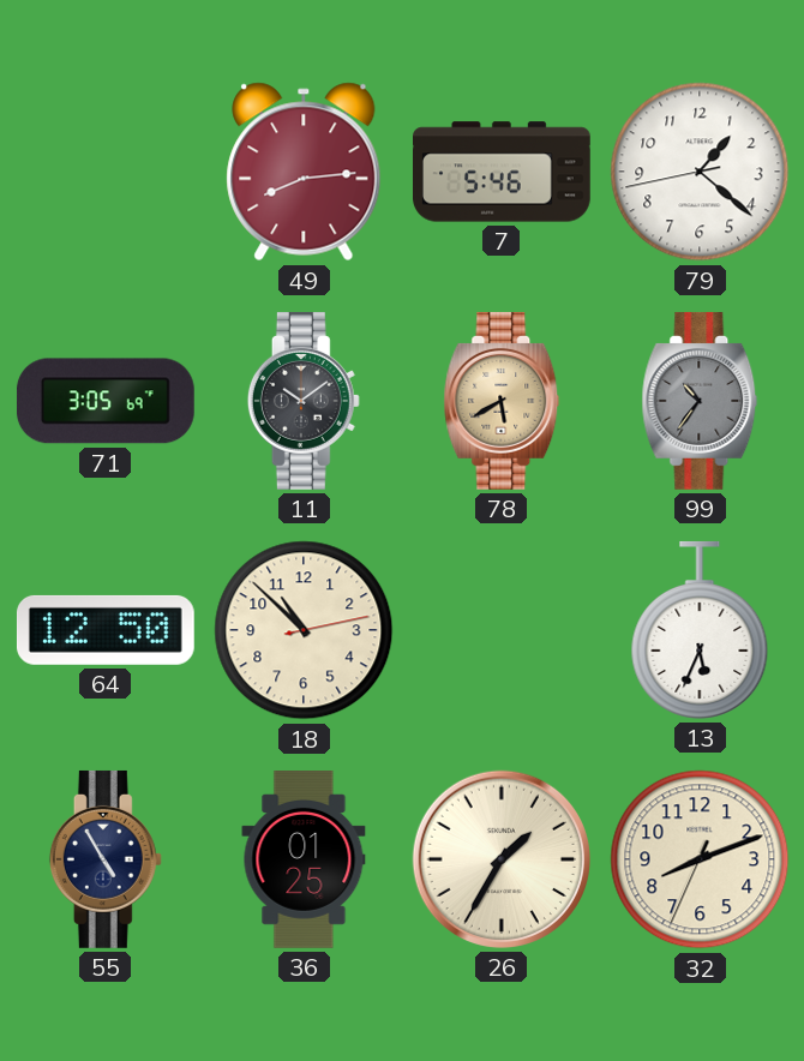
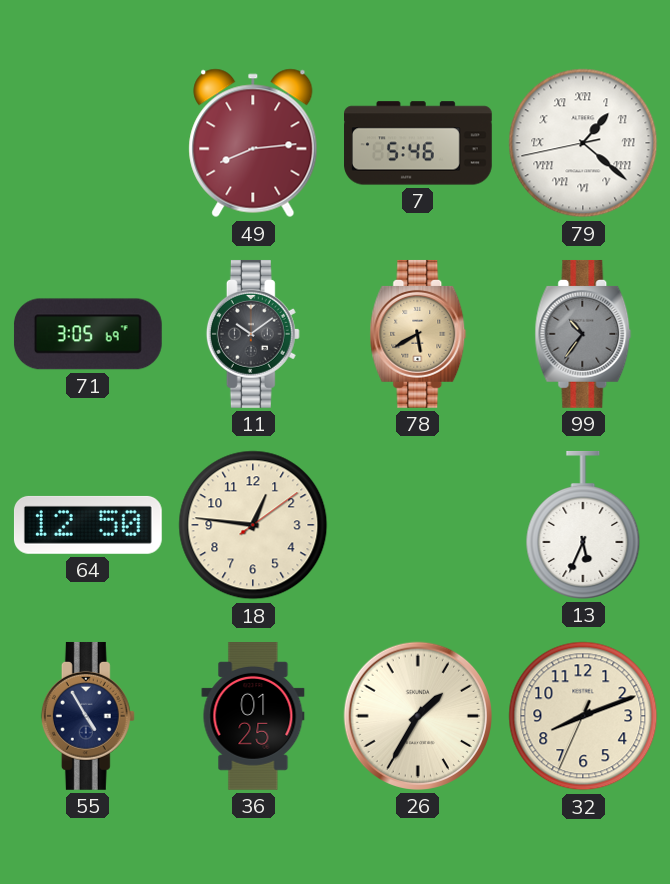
79 numerals: Arabic -> Roman
18: 10:52 -> 12:46
